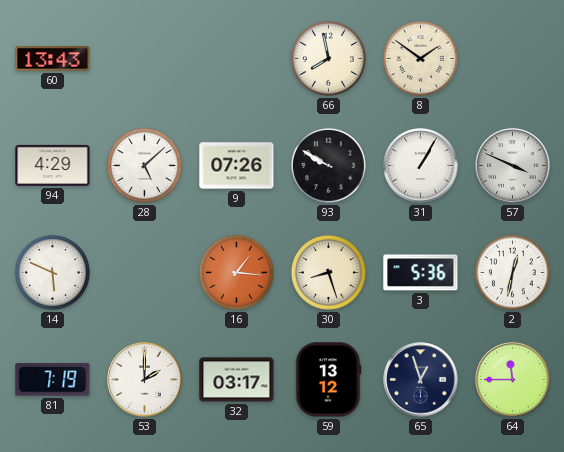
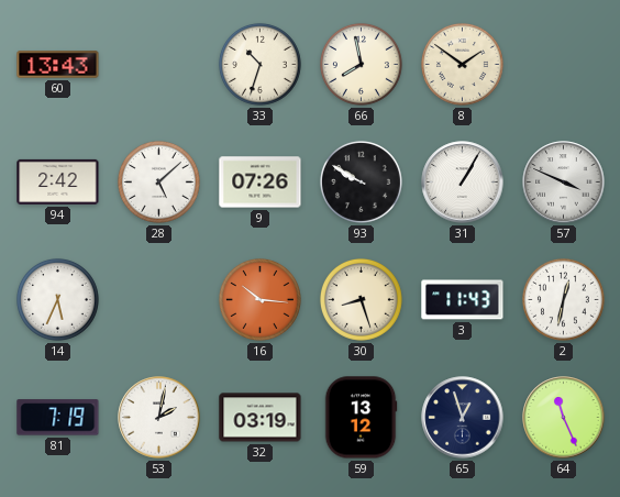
33: none -> 10:33
94: 4:29 -> 2:42
14: 5:49 -> 5:34
16: 1:16 -> 10:16
3: 5:36 -> 11:43
53: 2:00 -> 2:02
32: 03:17 -> 03:19
64: 11:45 -> 11:26
